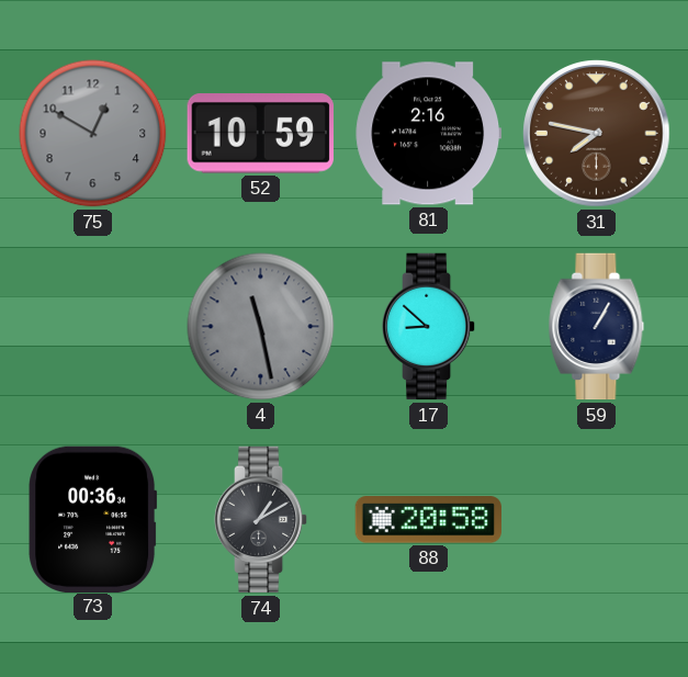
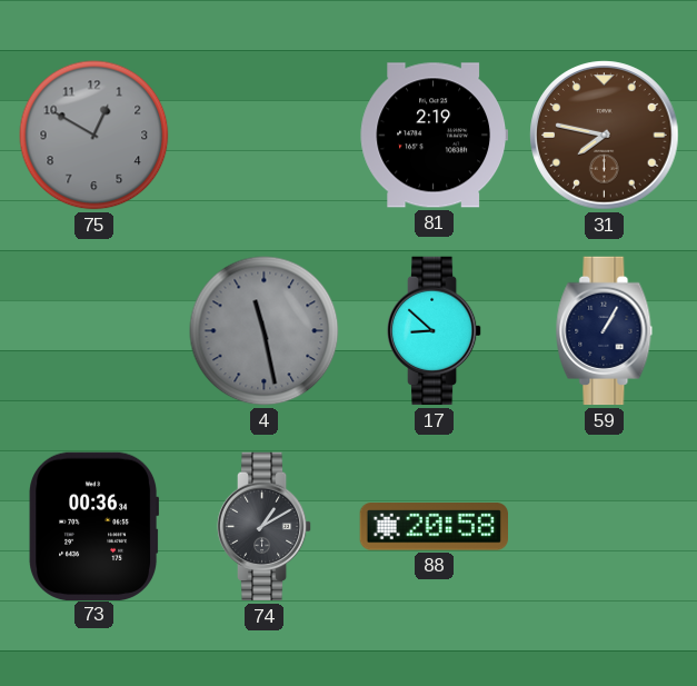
52: 10:59 -> none
81: 2:16 -> 2:19
